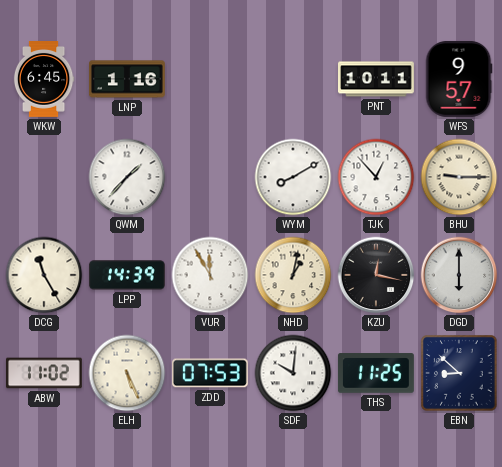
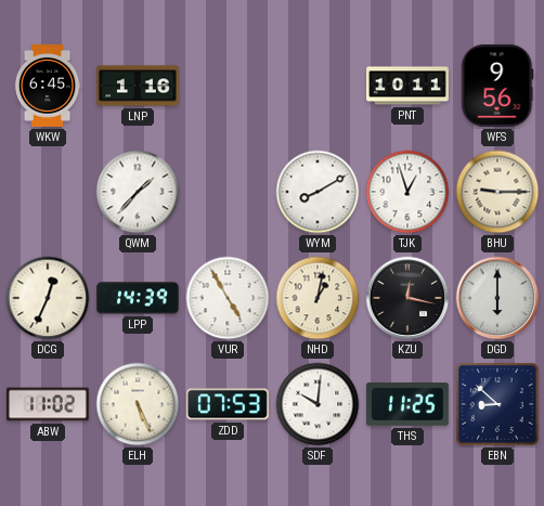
WFS: 9:57 -> 9:56
TJK: 12:53 -> 12:57
DCG: 11:25 -> 12:34
VUR: 11:55 -> 4:55
